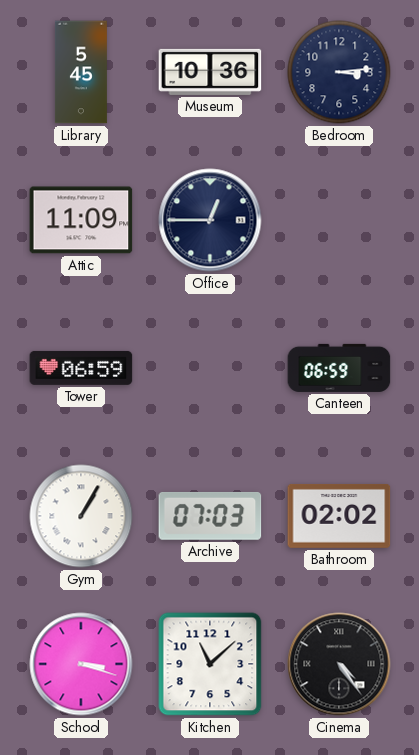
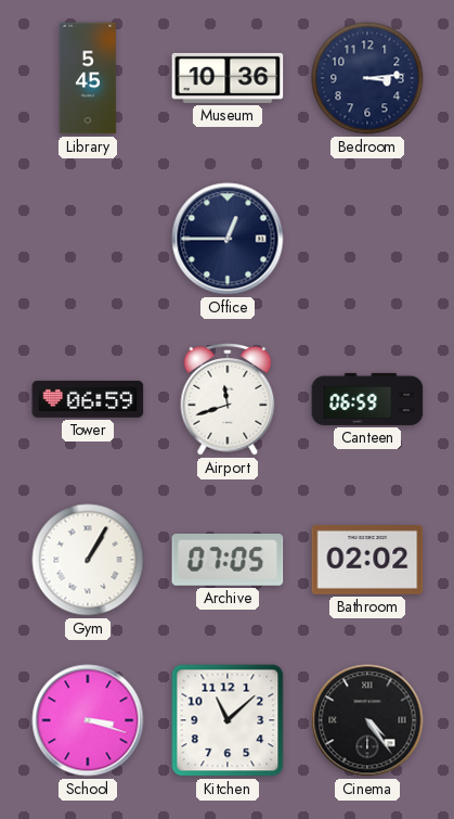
Attic: 11:09 -> none
Airport: none -> 11:42
Archive: 07:03 -> 07:05
